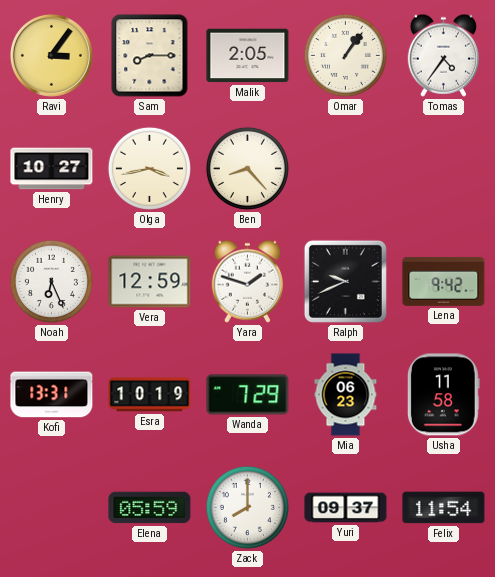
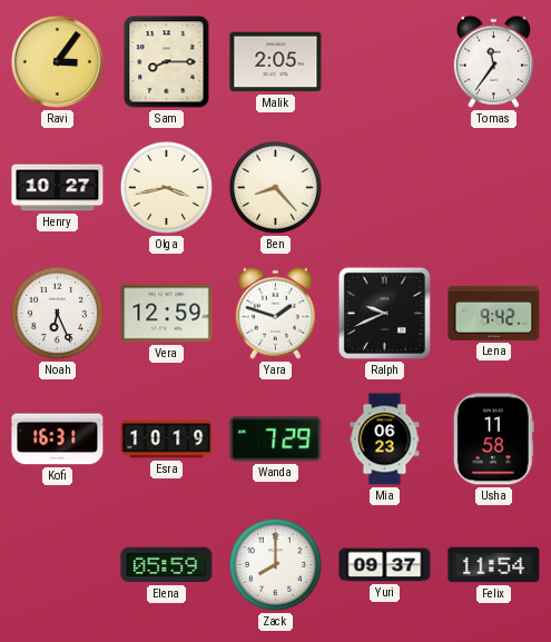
Omar: 1:06 -> none
Tomas: 4:36 -> 11:36
Kofi: 13:31 -> 16:31
